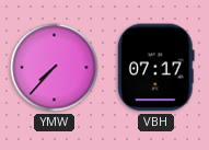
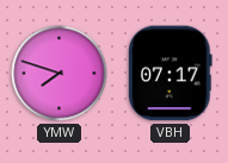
YMW: 7:37 -> 7:48
